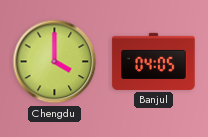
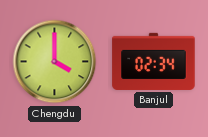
Banjul: 04:05 -> 02:34
